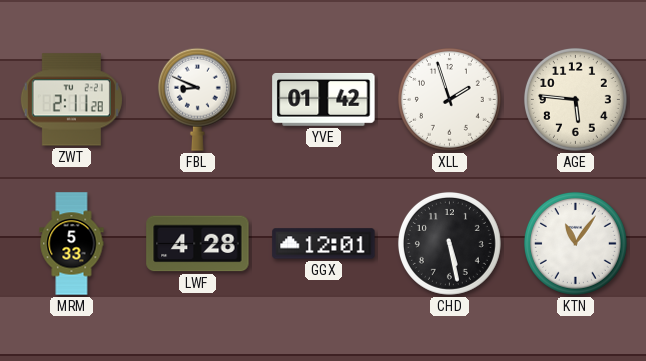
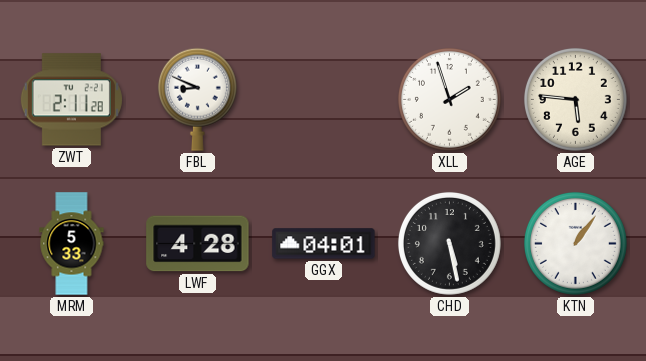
YVE: 01:42 -> none
GGX: 12:01 -> 04:01
KTN: 11:06 -> 1:06
